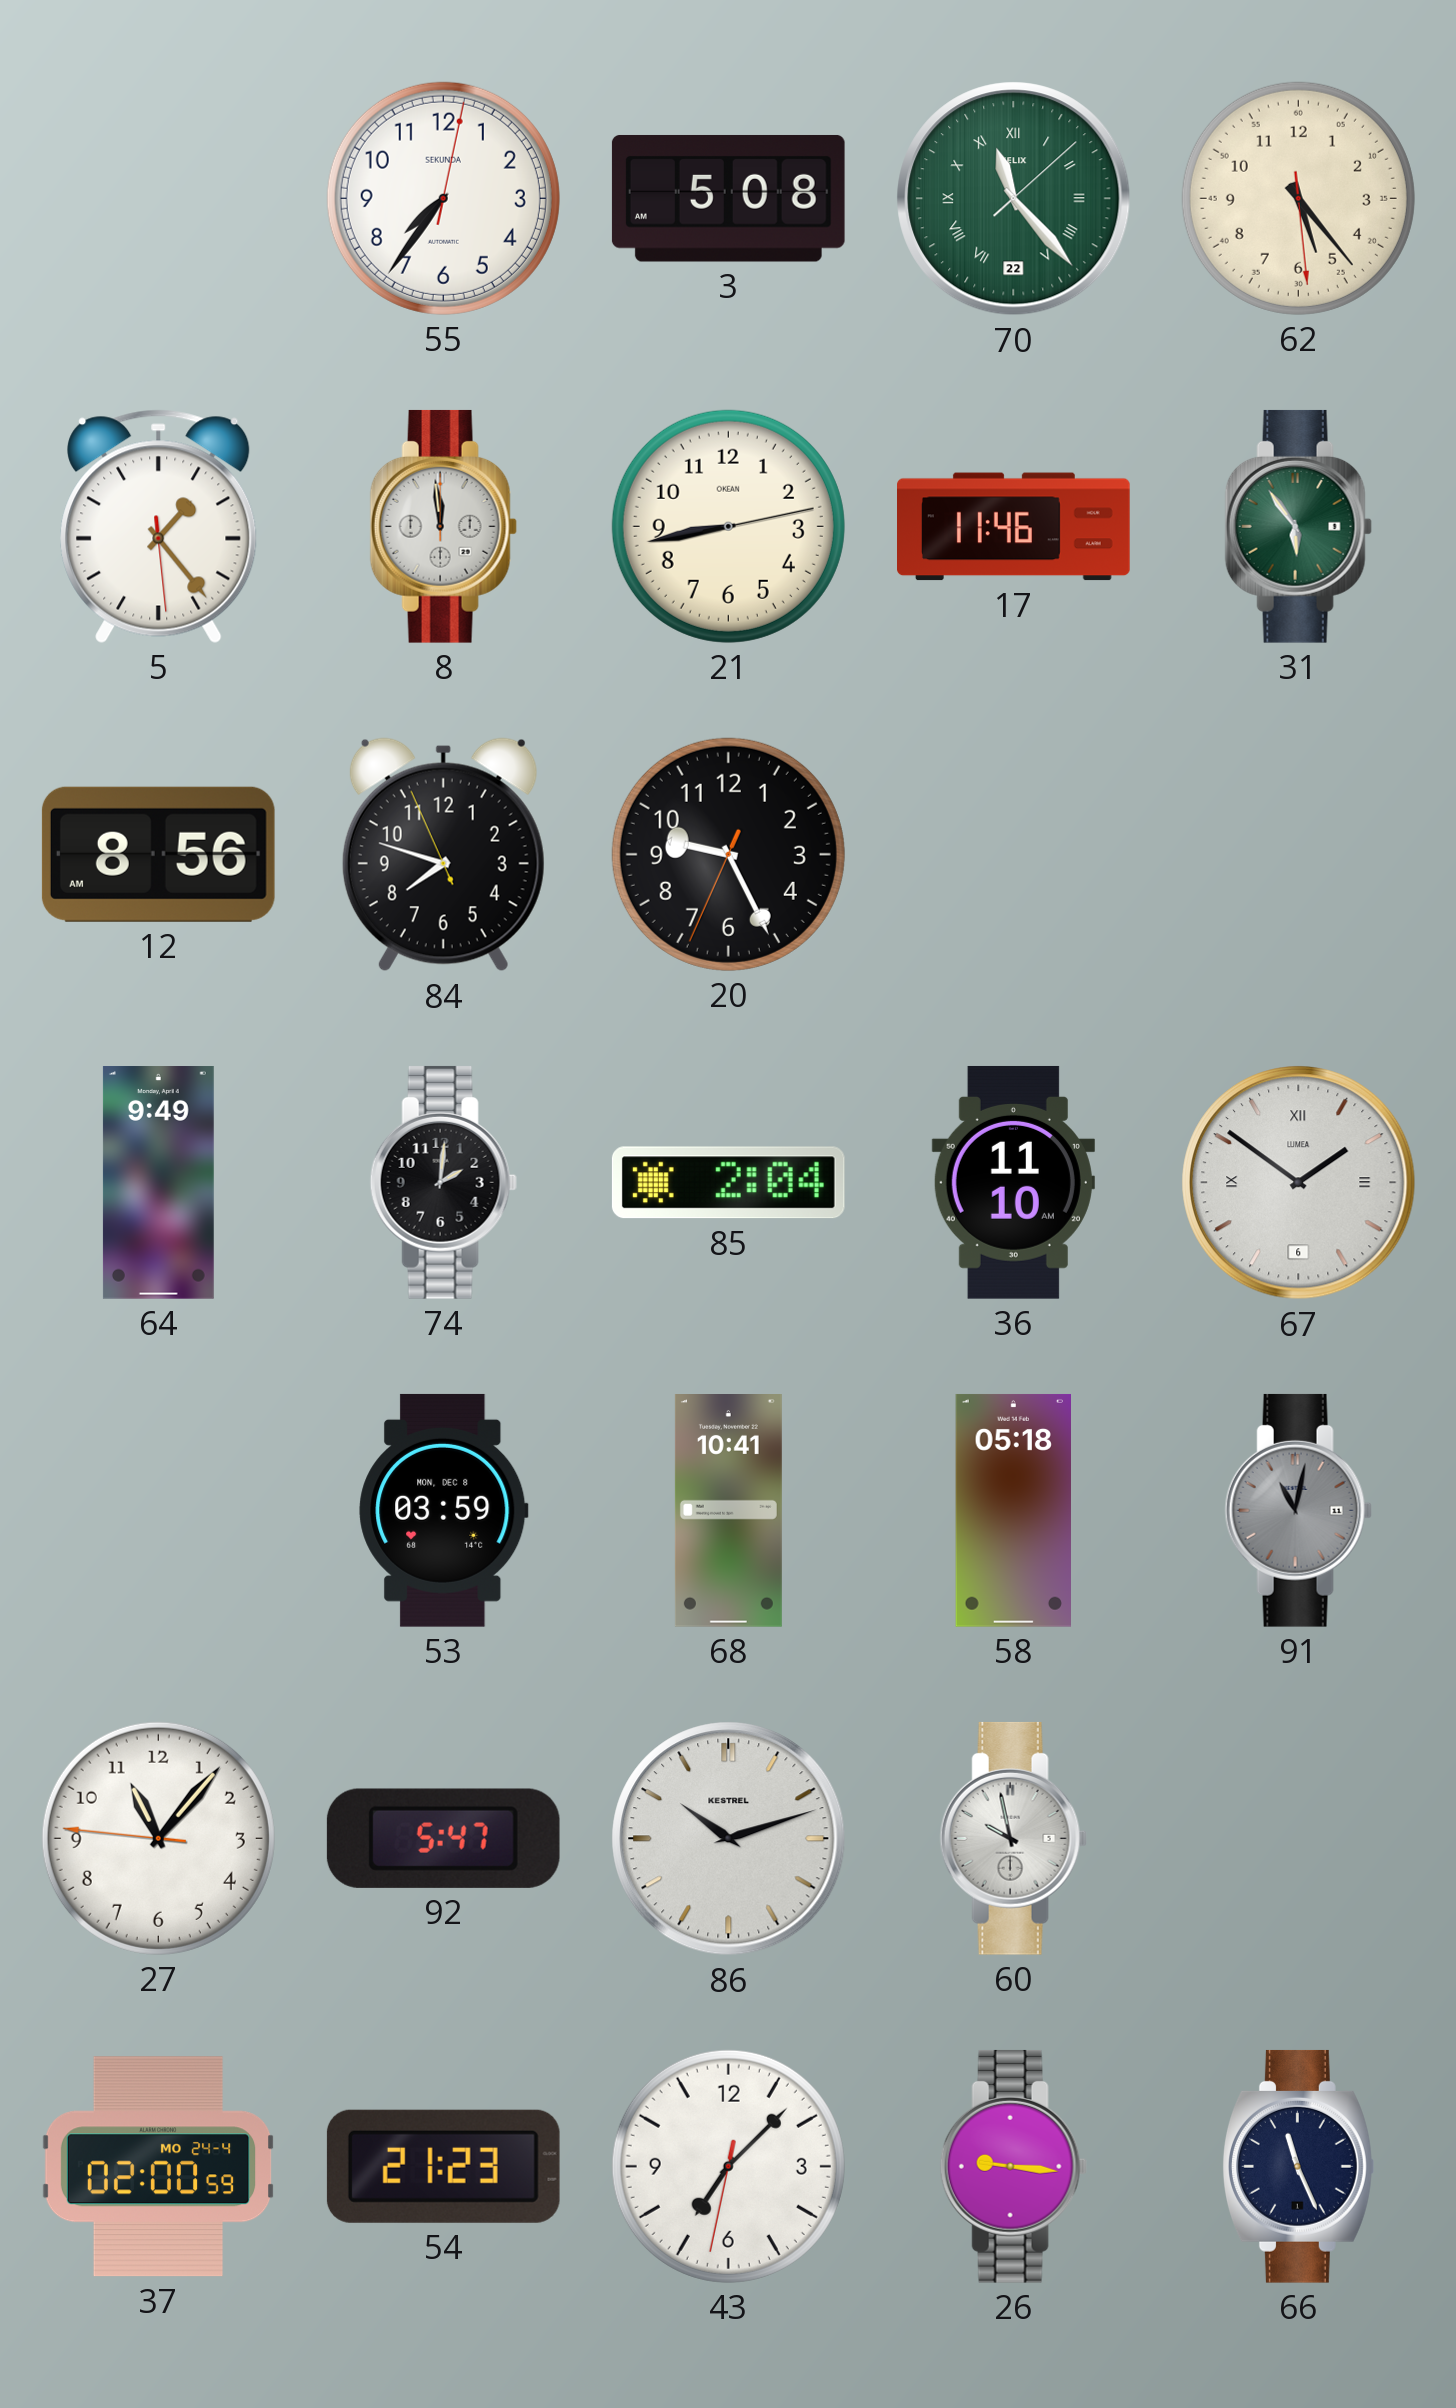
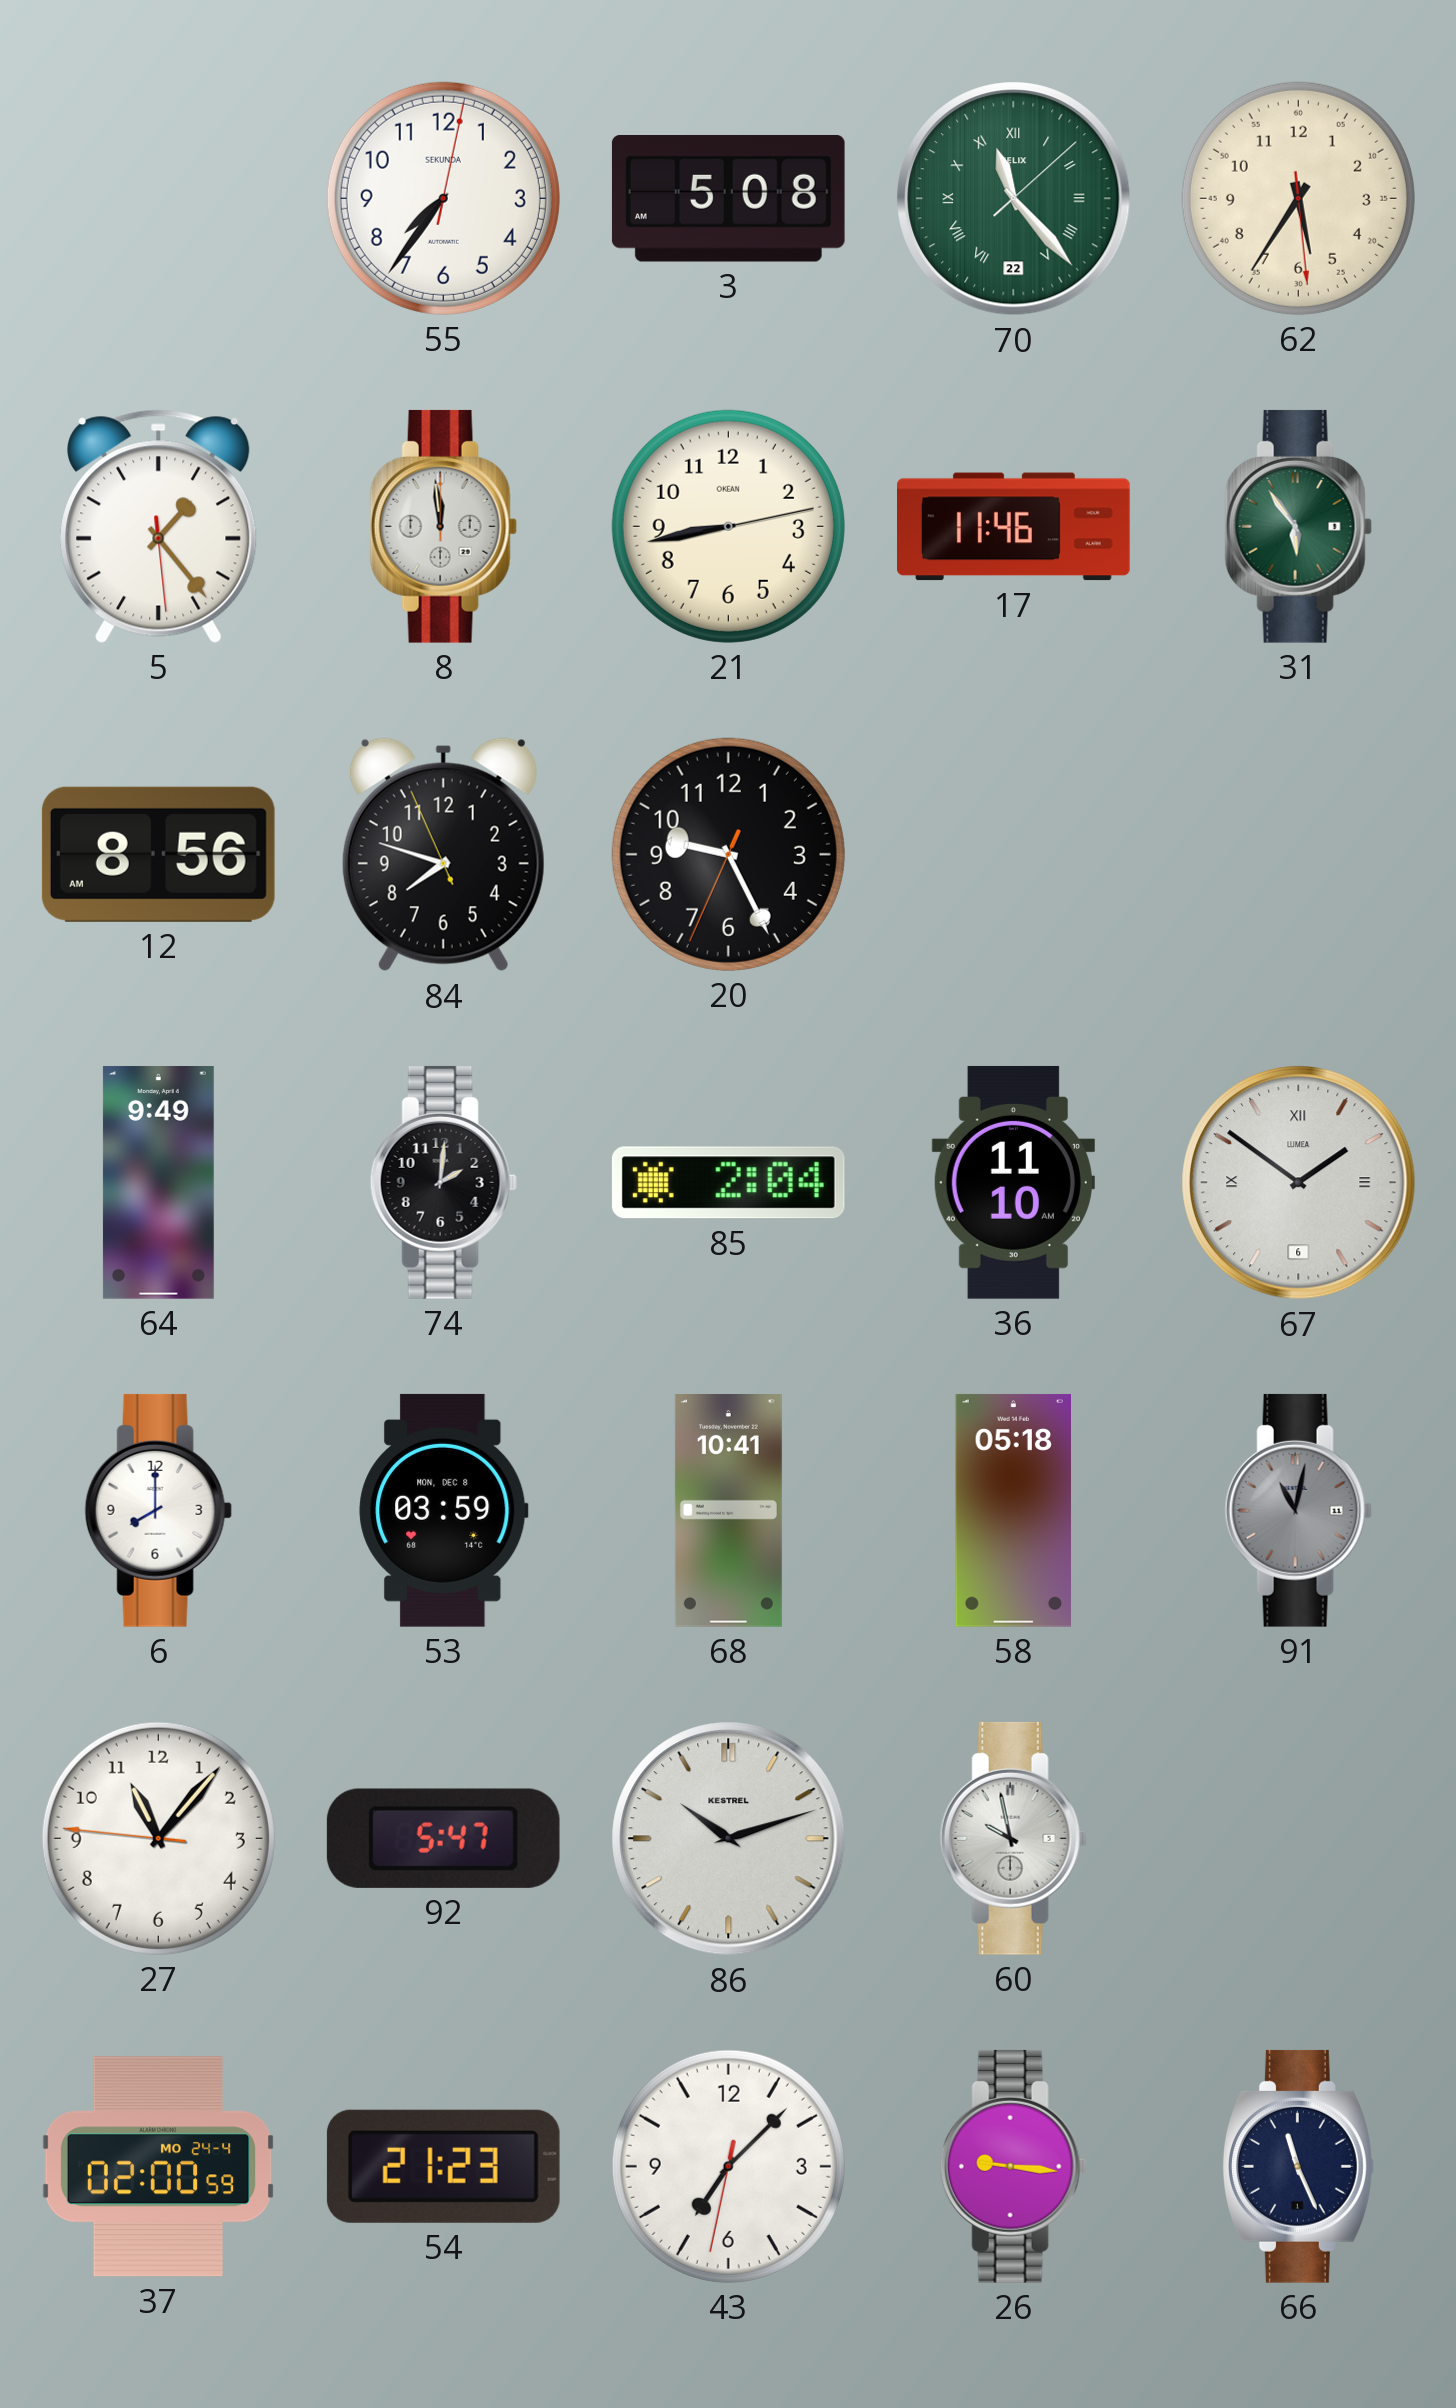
62: 5:23 -> 5:35
6: none -> 8:00
